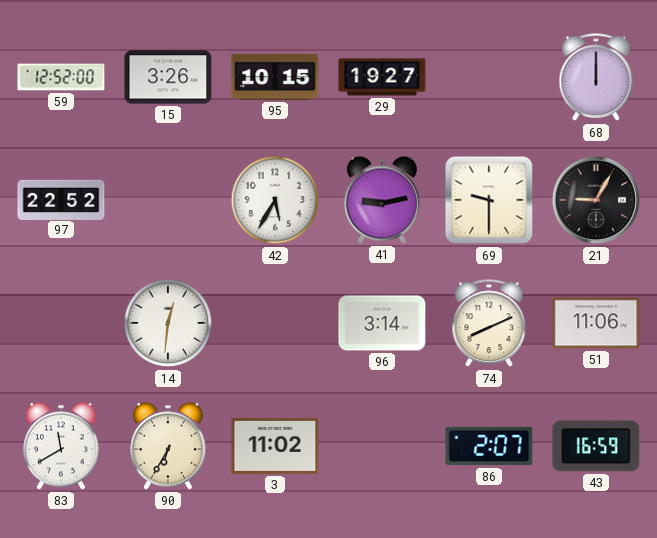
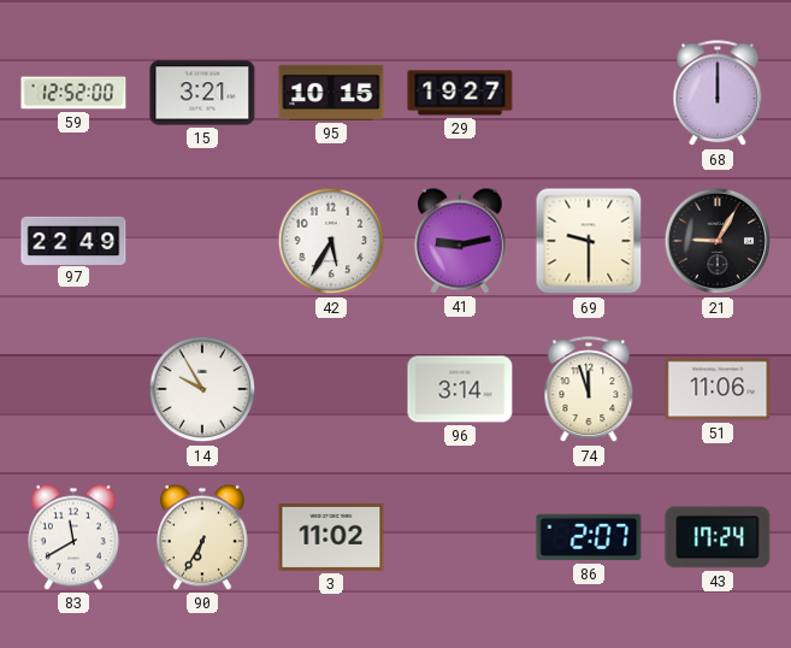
15: 3:26 -> 3:21
97: 22:52 -> 22:49
14: 12:31 -> 9:55
74: 8:11 -> 11:57
43: 16:59 -> 17:24
